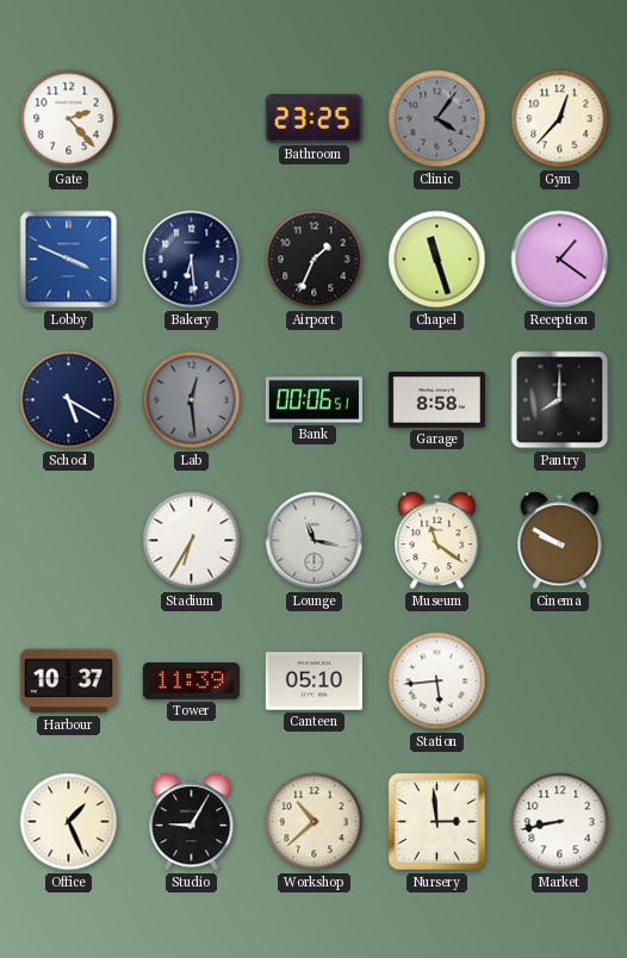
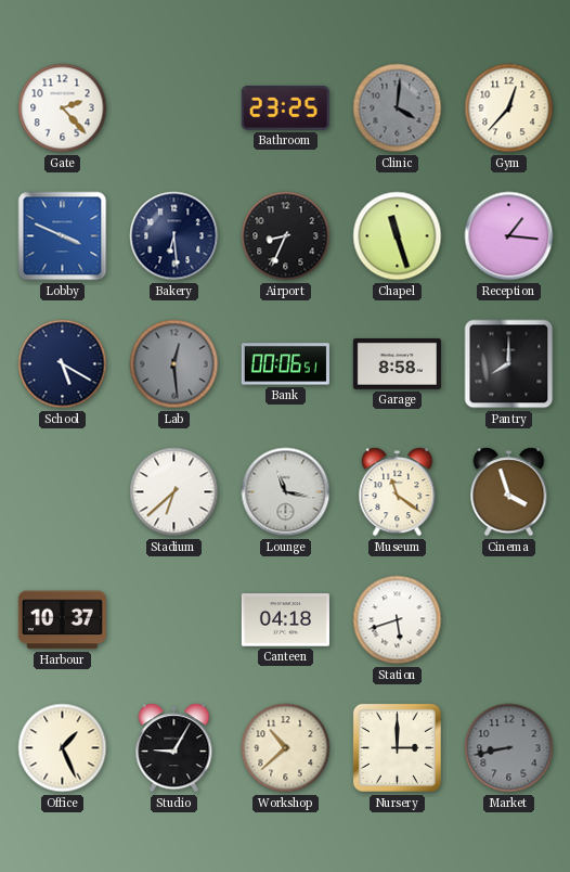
Clinic: 4:06 -> 4:01
Airport: 1:34 -> 8:34
Reception: 1:21 -> 1:16
Stadium: 6:35 -> 6:38
Cinema: 9:50 -> 3:57
Tower: 11:39 -> none
Canteen: 05:10 -> 04:18
Station: 5:44 -> 5:42
Nursery: 2:59 -> 3:00
Market dial: white -> grey
